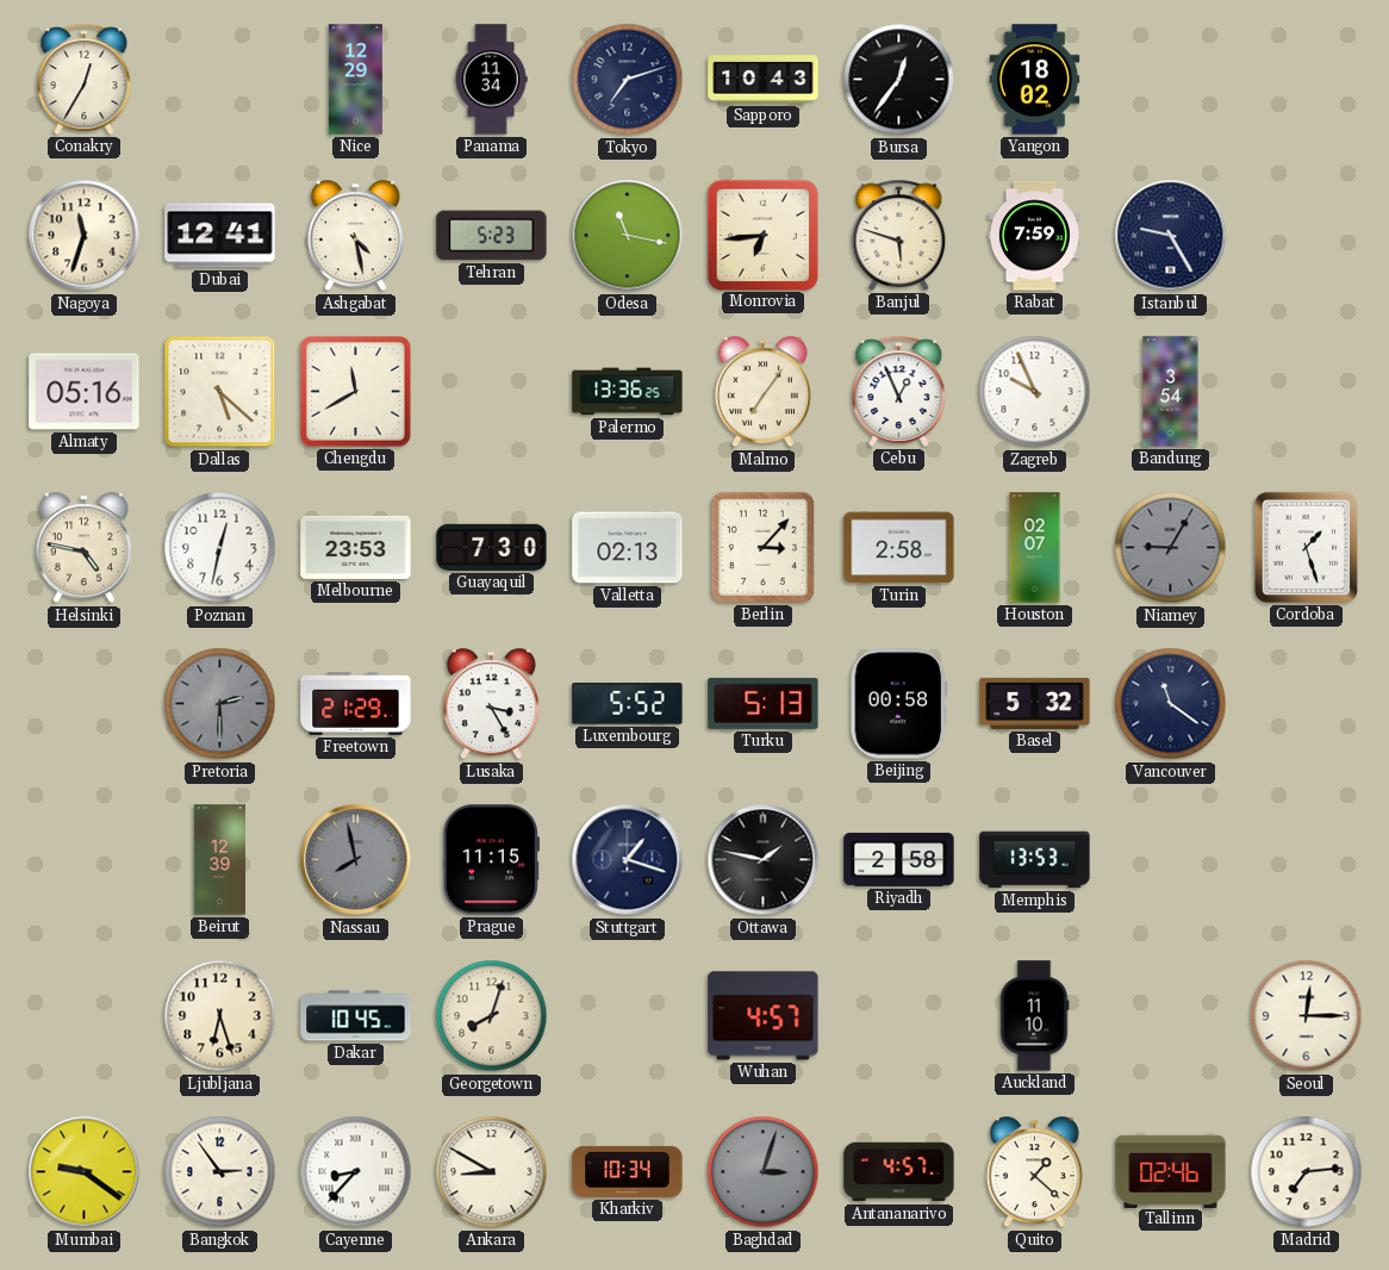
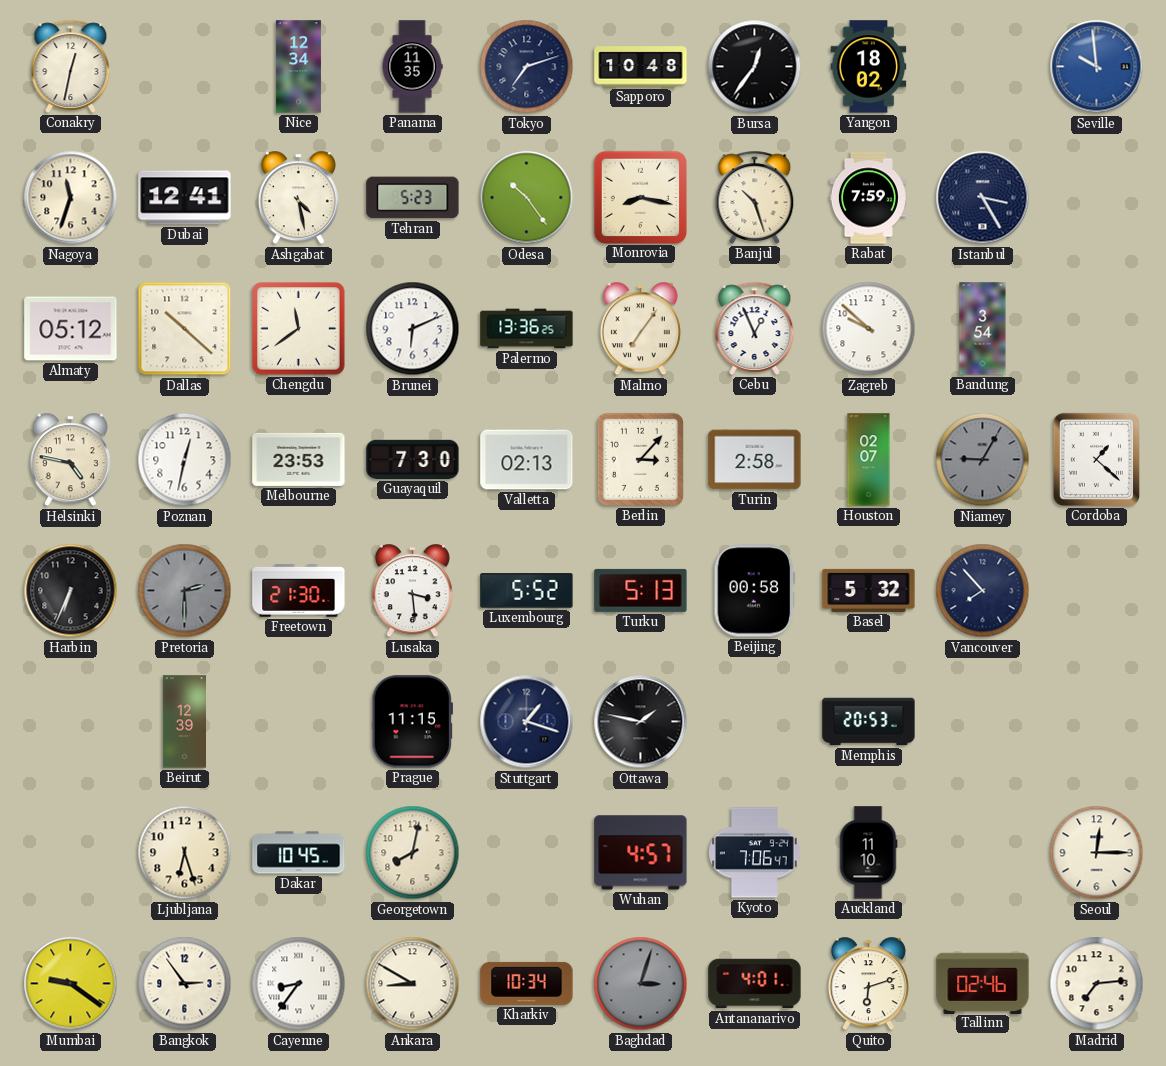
Conakry: 12:35 -> 12:32
Nice: 12:29 -> 12:34
Panama: 11:34 -> 11:35
Sapporo: 10:43 -> 10:48
Seville: none -> 9:59
Odesa: 11:17 -> 10:24
Monrovia: 6:44 -> 8:17
Banjul: 5:48 -> 10:27
Istanbul: 9:25 -> 3:25
Almaty: 05:16 -> 05:12
Dallas: 5:22 -> 10:22
Chengdu: 11:40 -> 11:39
Brunei: none -> 6:11
Zagreb: 9:56 -> 9:52
Cordoba: 1:27 -> 1:22
Harbin: none -> 6:34
Freetown: 21:29 -> 21:30
Lusaka: 3:25 -> 3:29
Vancouver: 11:21 -> 7:53
Nassau: 7:58 -> none
Riyadh: 2:58 -> none
Memphis: 13:53 -> 20:53
Georgetown: 8:03 -> 8:02
Kyoto: none -> 7:06
Cayenne: 8:37 -> 8:36
Antananarivo: 4:57 -> 4:01
Quito: 1:22 -> 6:12
